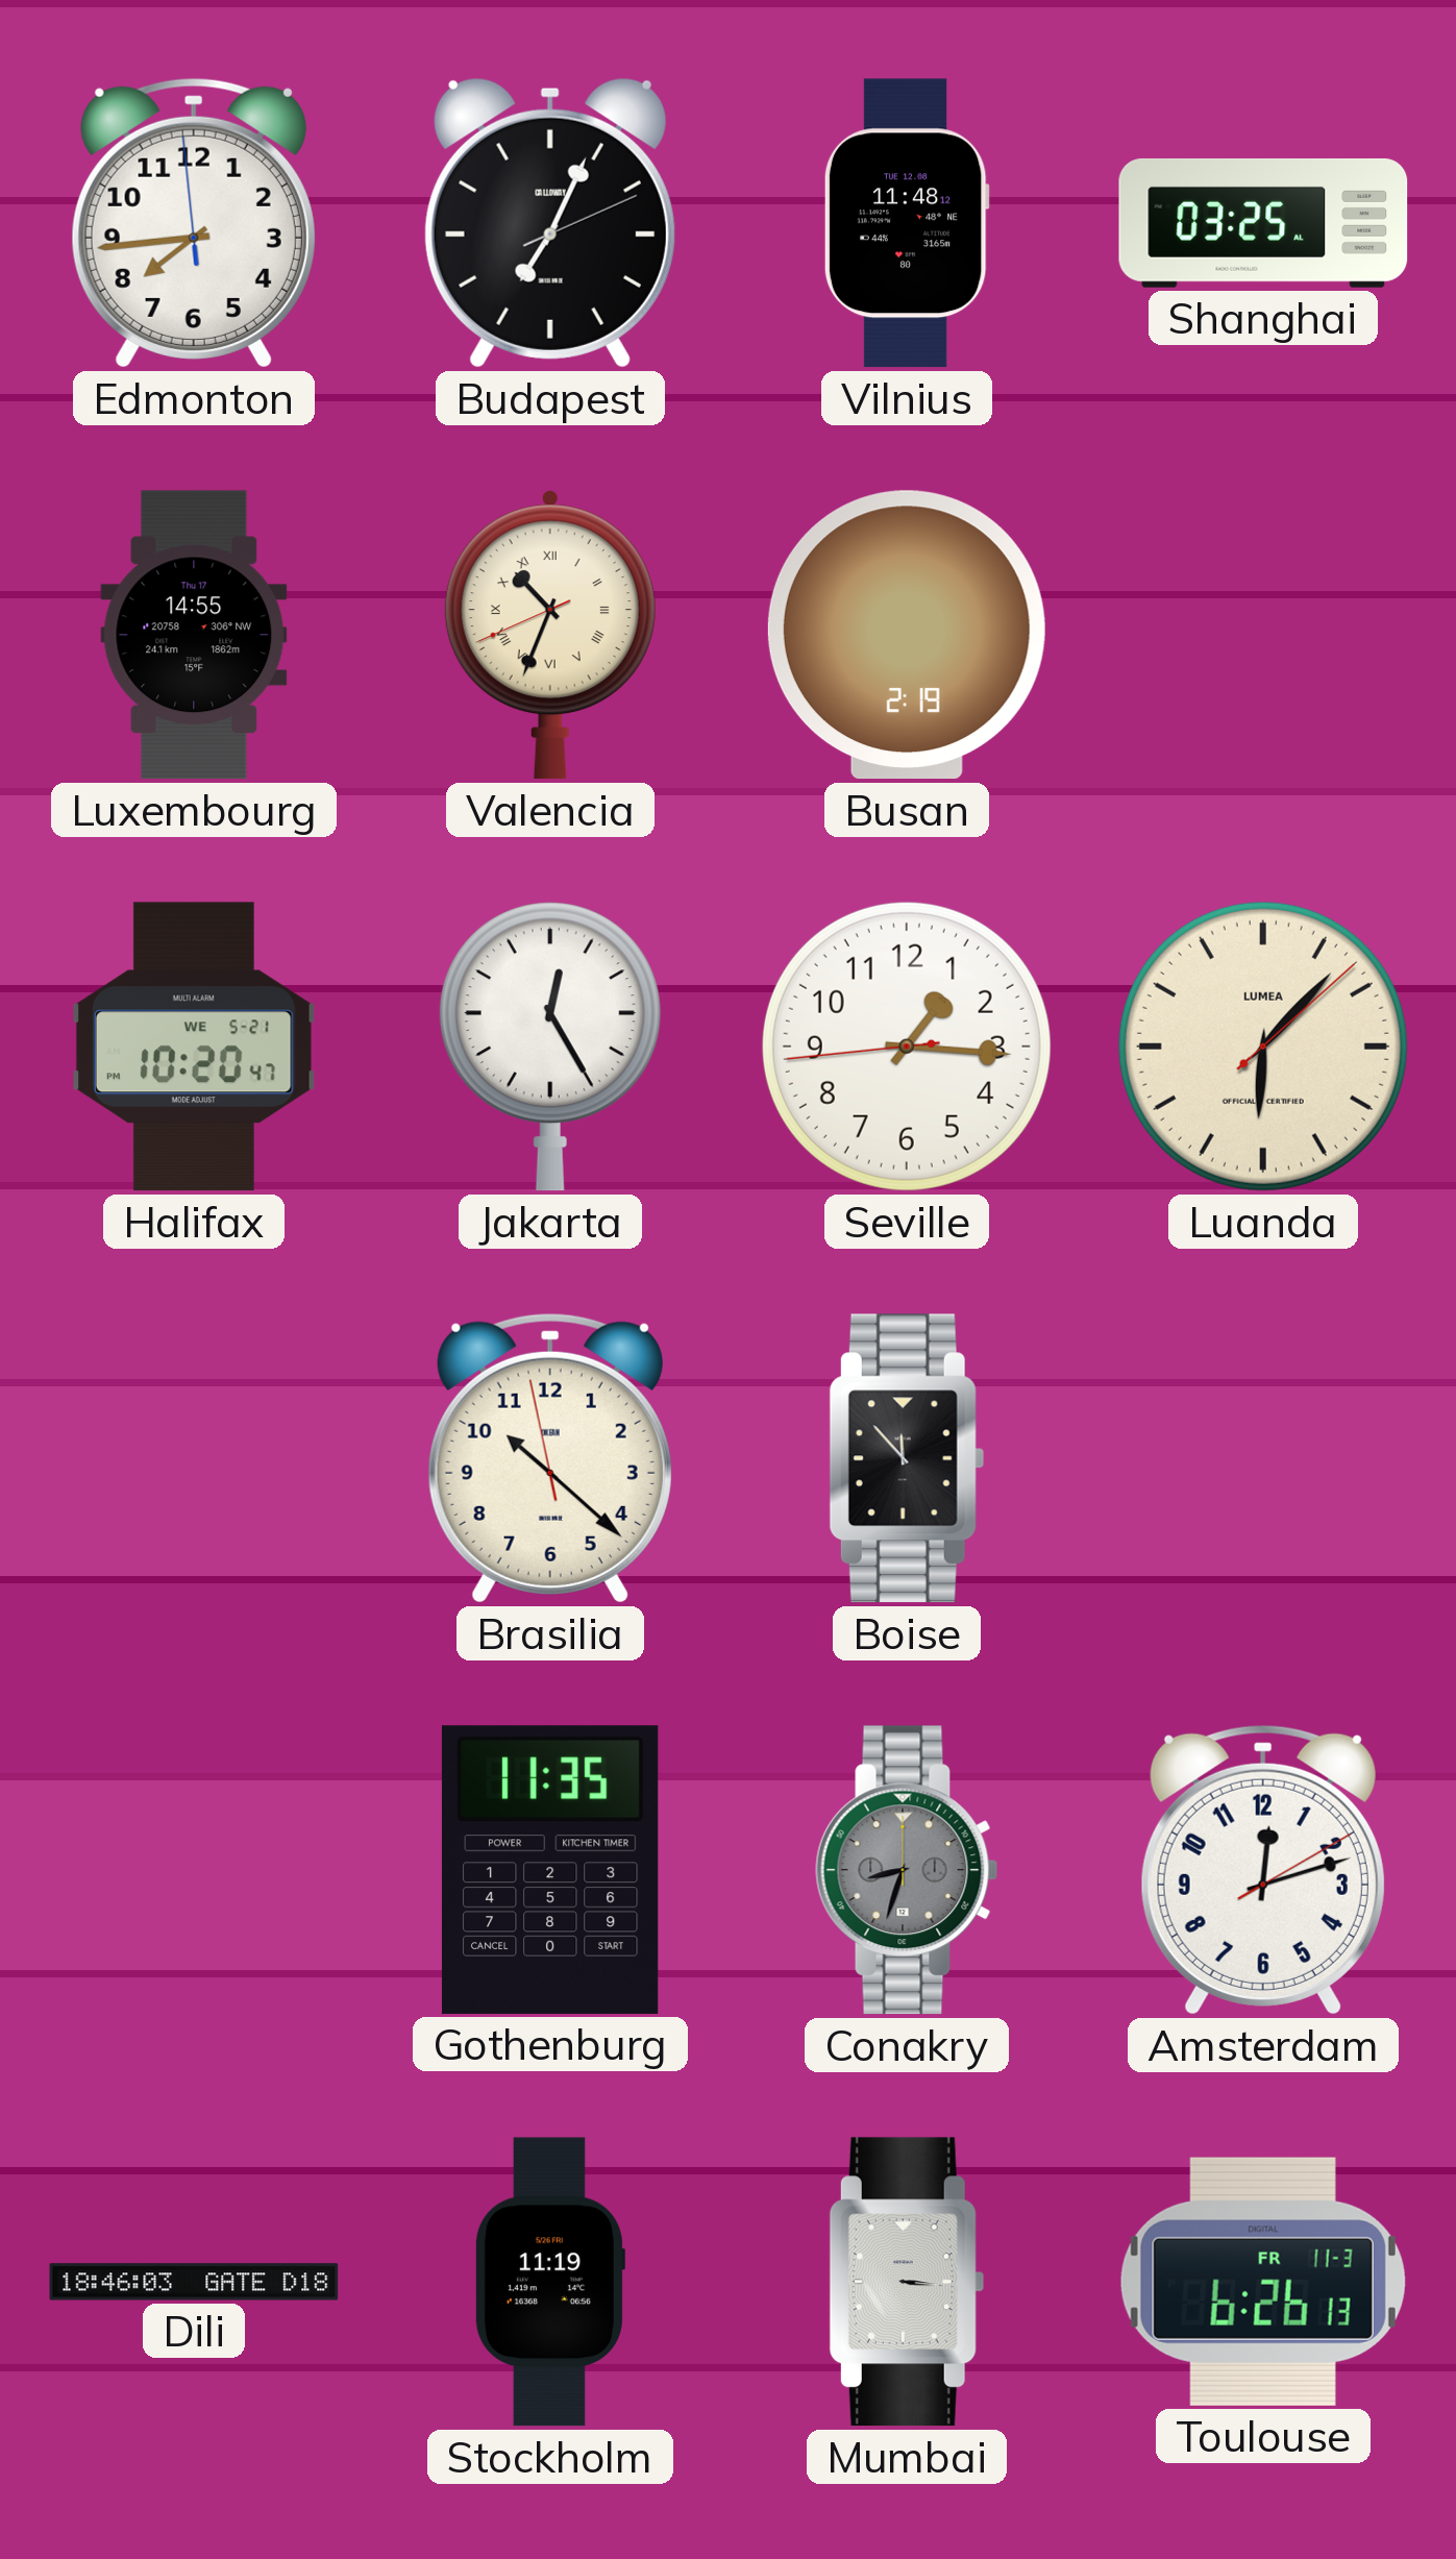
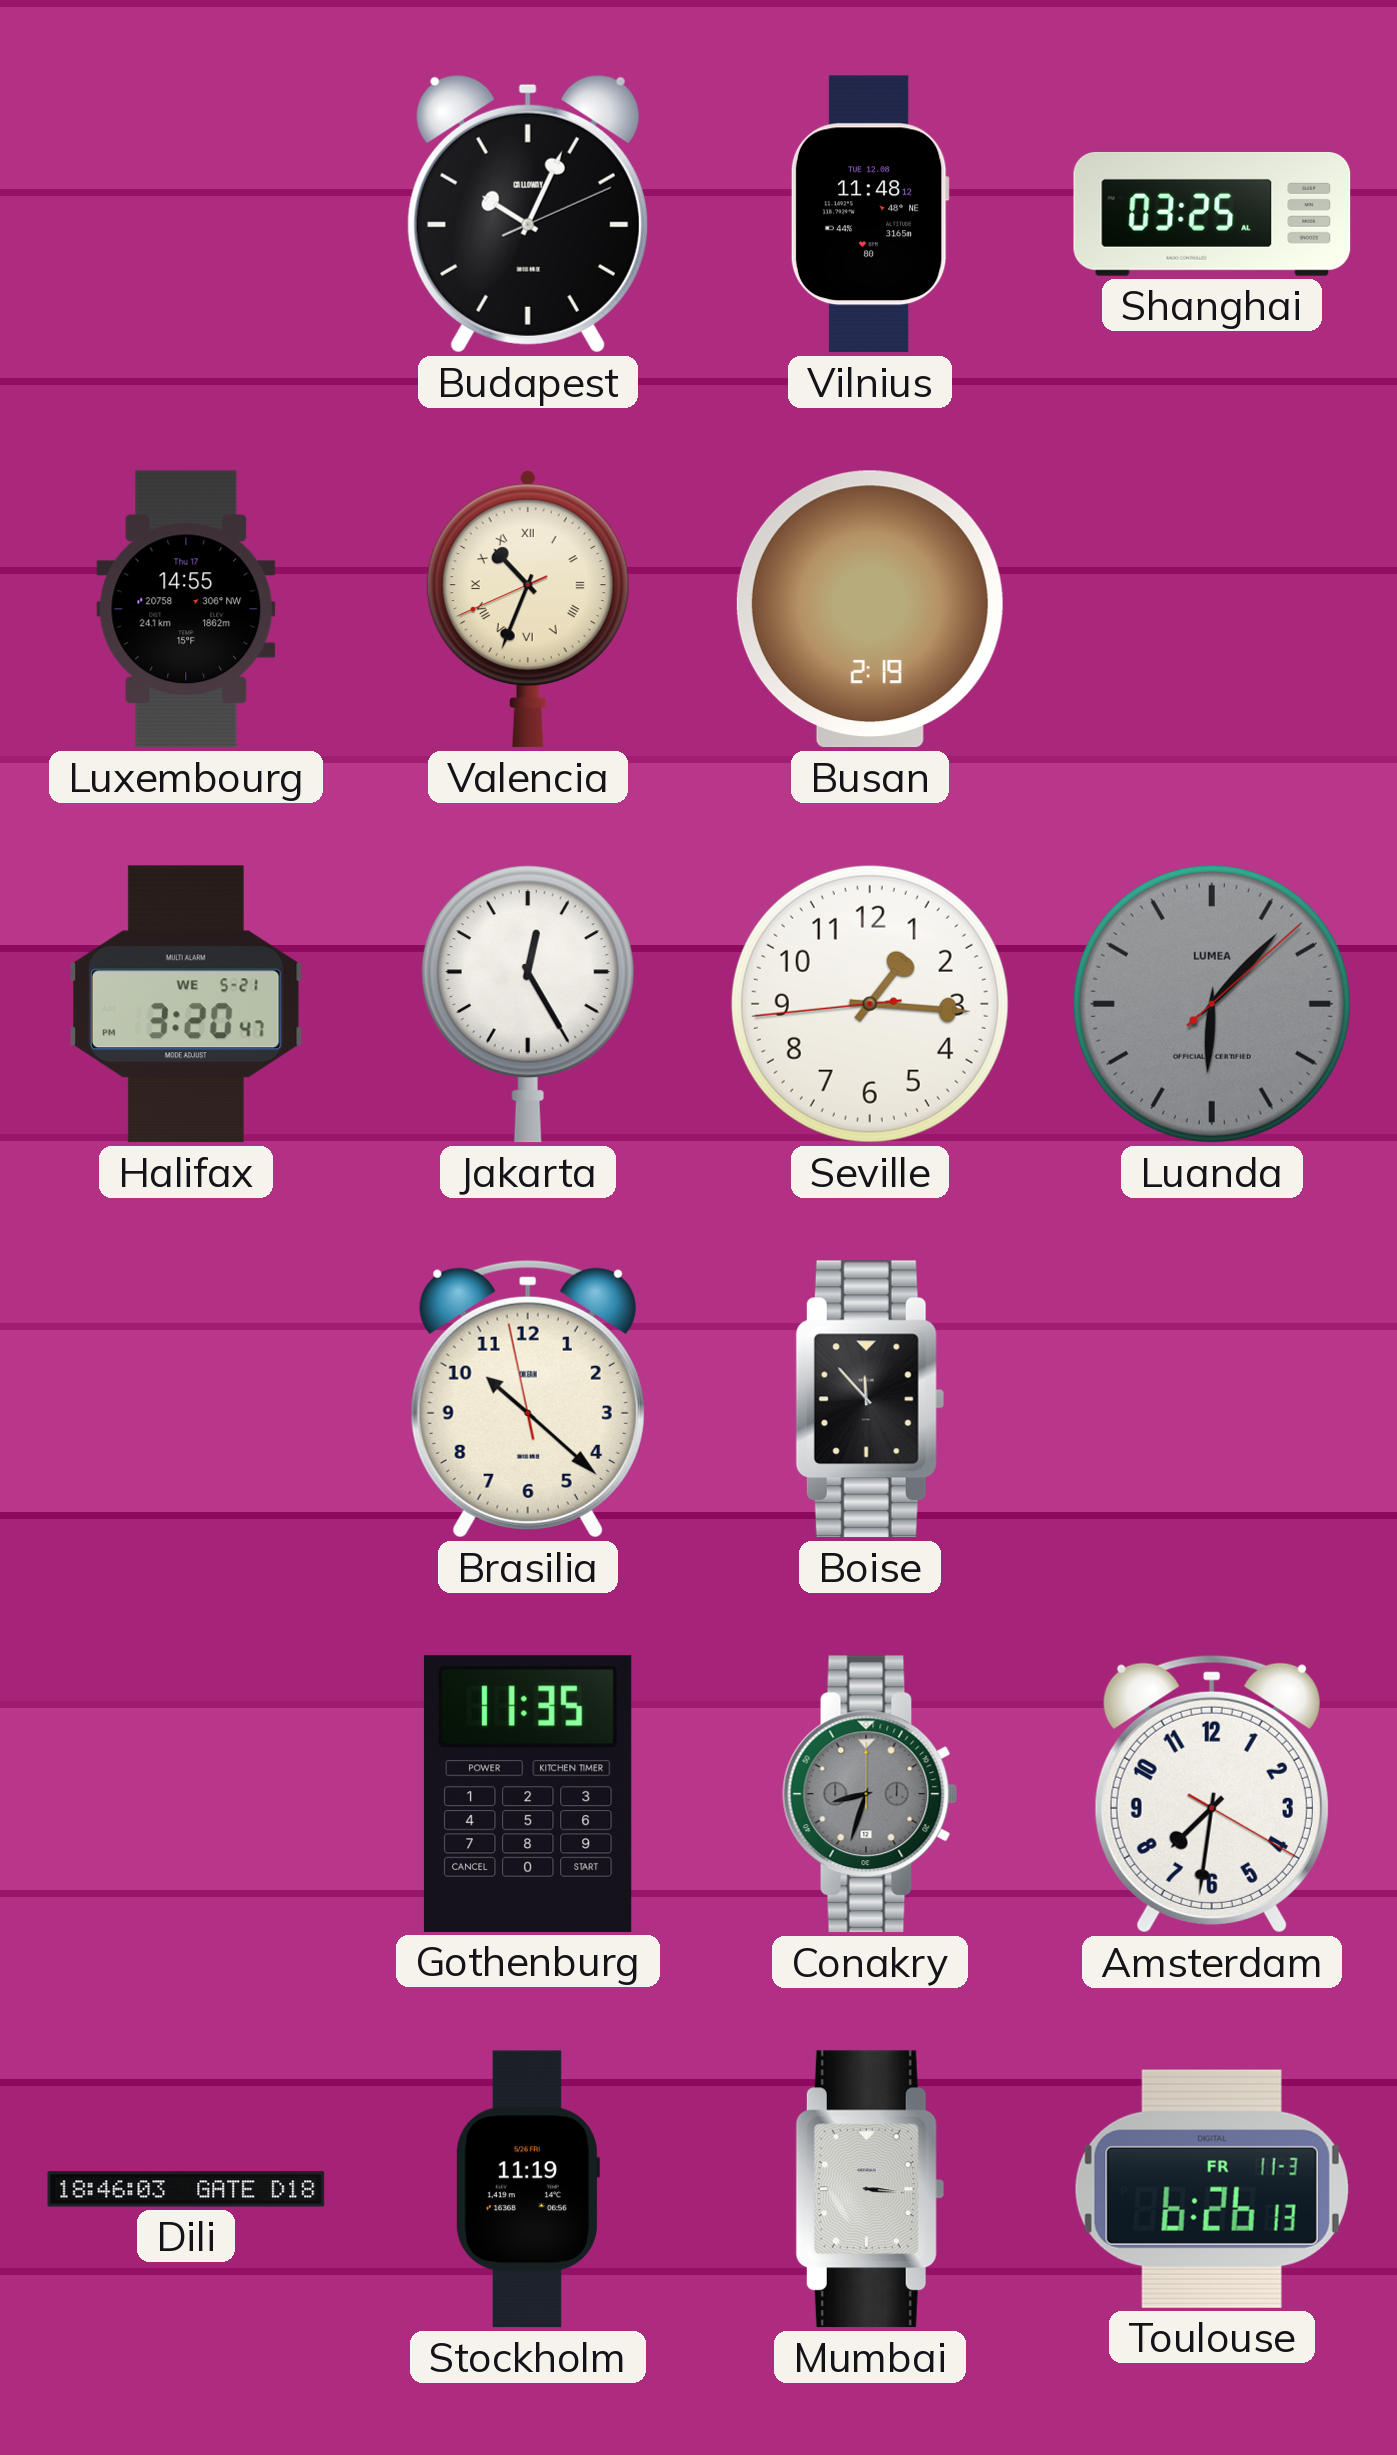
Edmonton: 7:43 -> none
Budapest: 7:04 -> 10:04
Halifax: 10:20 -> 3:20
Luanda dial: cream -> grey
Amsterdam: 12:12 -> 7:31
